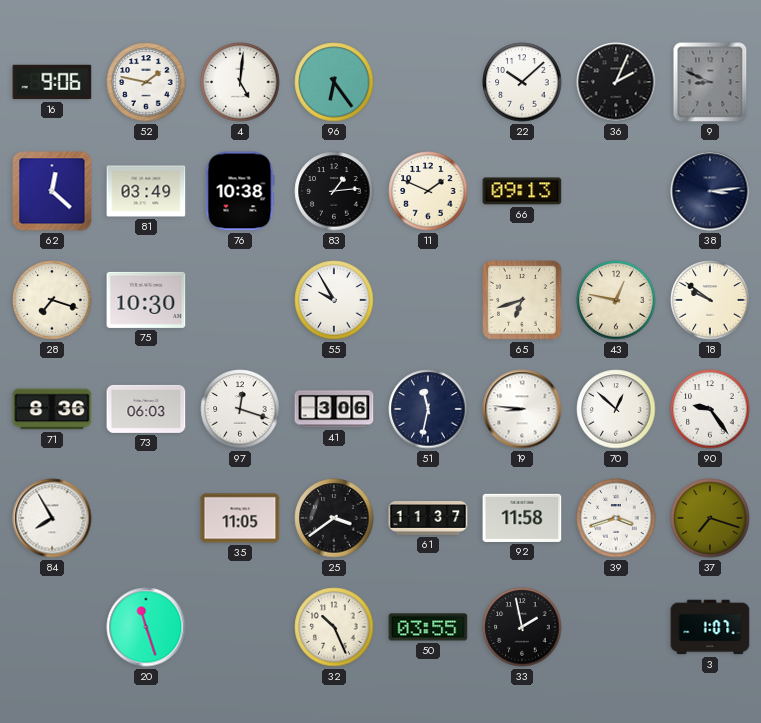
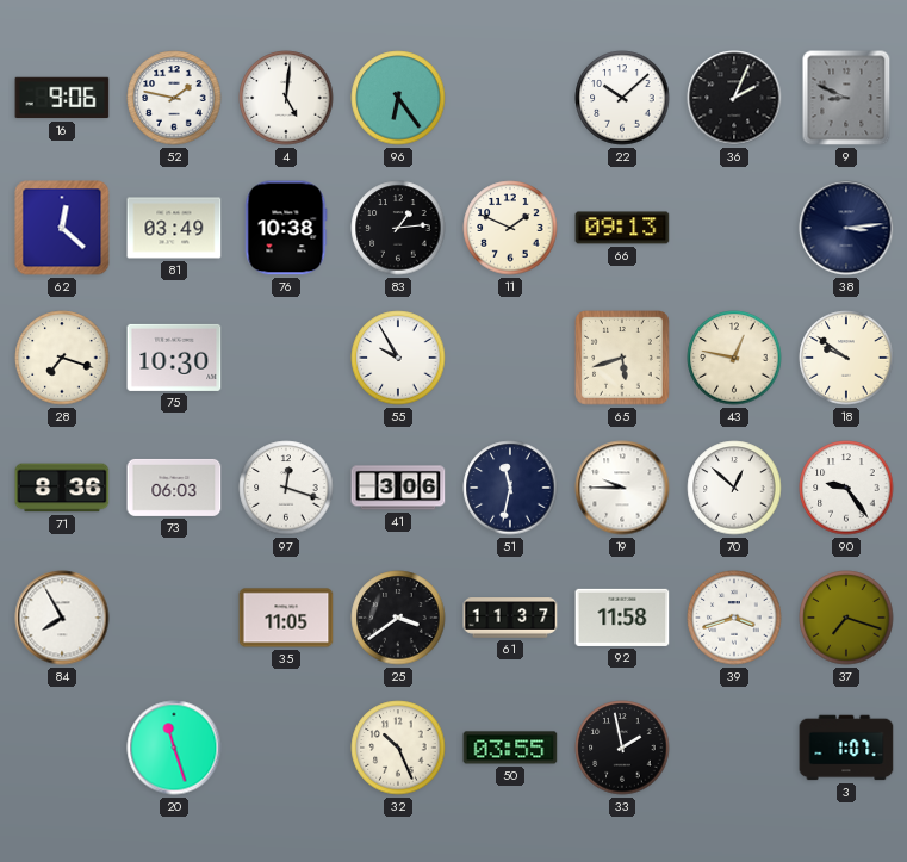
65: 6:42 -> 5:42
19: 8:46 -> 9:45
